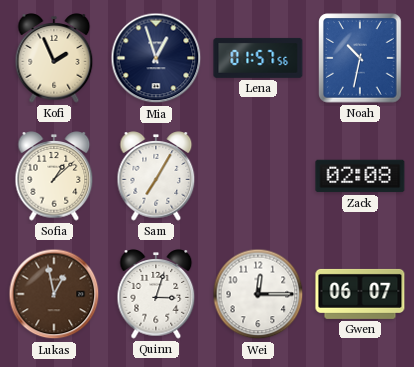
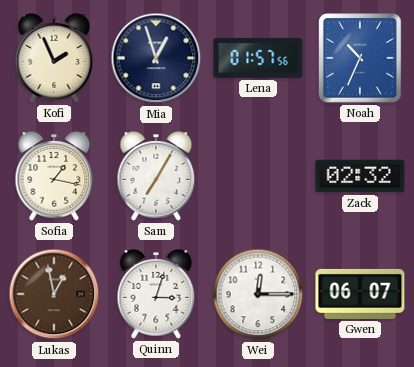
Noah: 10:32 -> 10:34
Sofia: 1:08 -> 1:17
Zack: 02:08 -> 02:32
